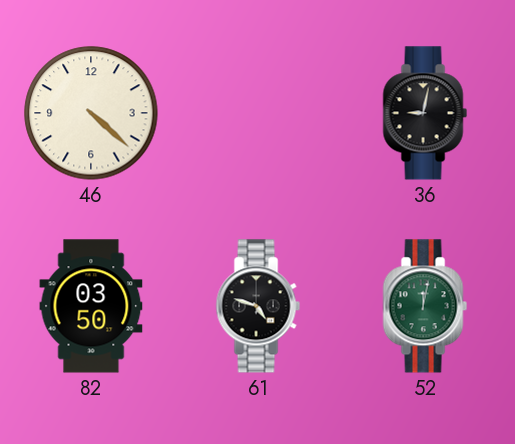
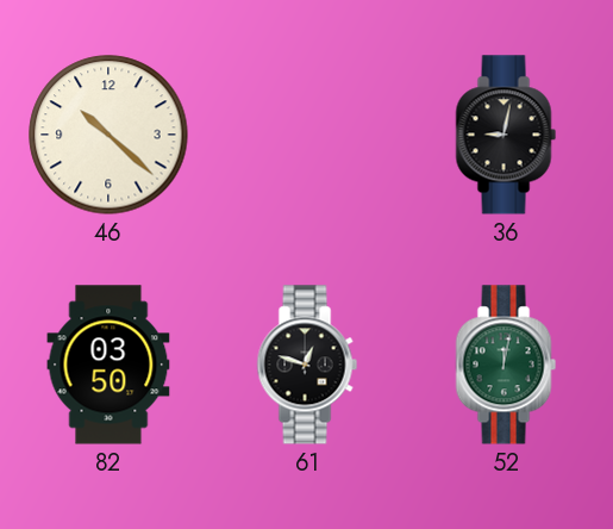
46: 4:22 -> 10:22
61: 4:48 -> 12:48
